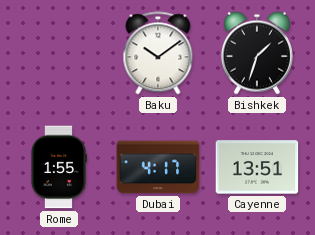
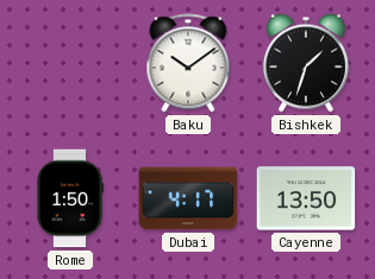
Rome: 1:55 -> 1:50
Cayenne: 13:51 -> 13:50
